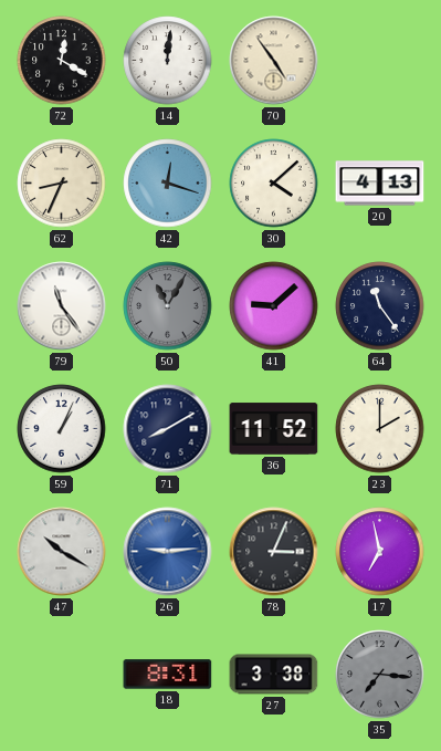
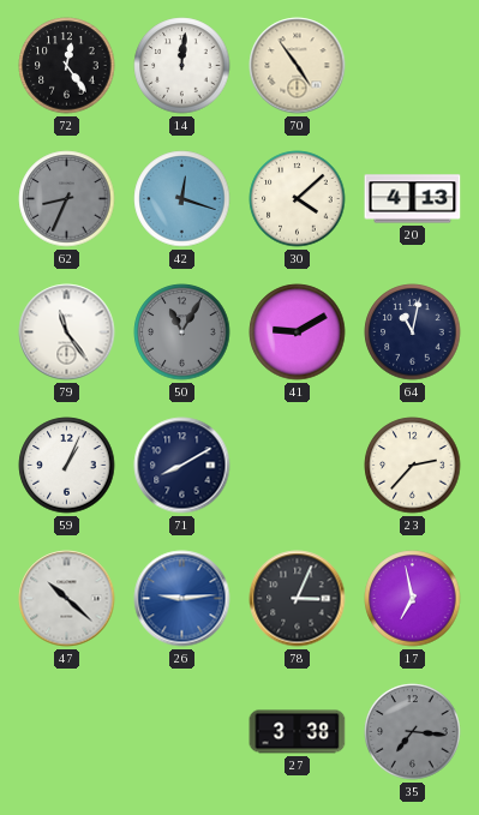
72: 12:20 -> 12:24
62 dial: cream -> grey
41: 9:08 -> 9:10
64: 11:24 -> 11:02
36: 11:52 -> none
23: 2:00 -> 2:37
47: 10:20 -> 10:22
18: 8:31 -> none
